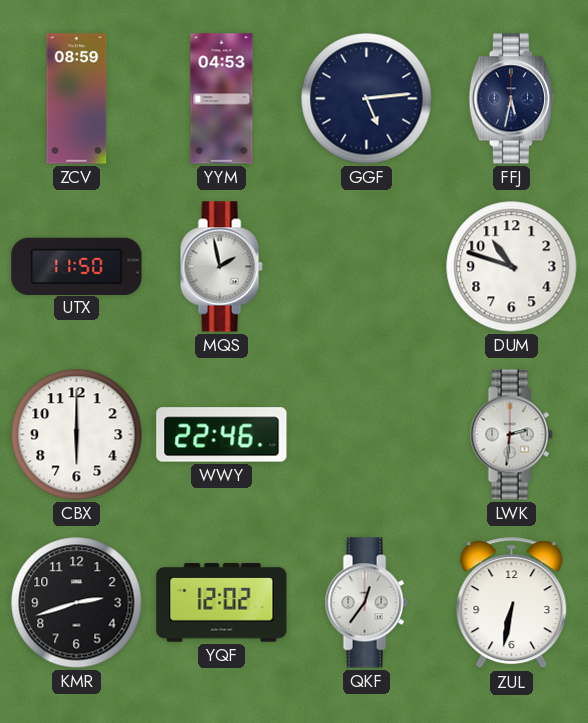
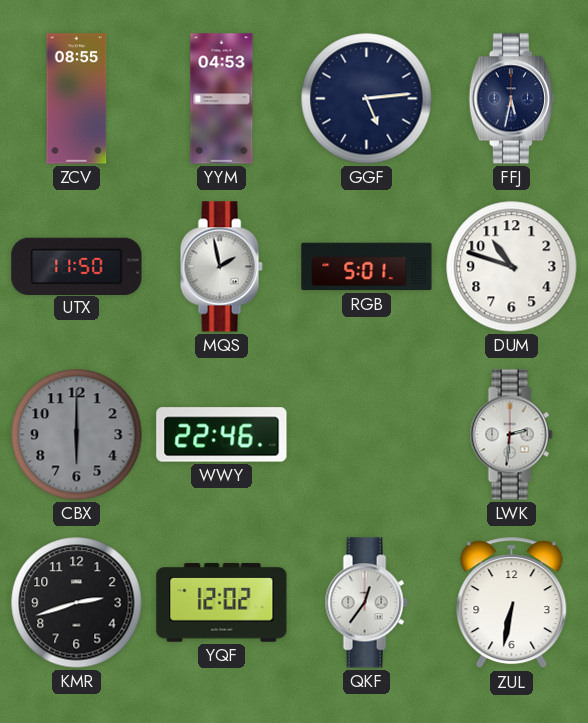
ZCV: 08:59 -> 08:55
RGB: none -> 5:01
CBX dial: white -> grey
